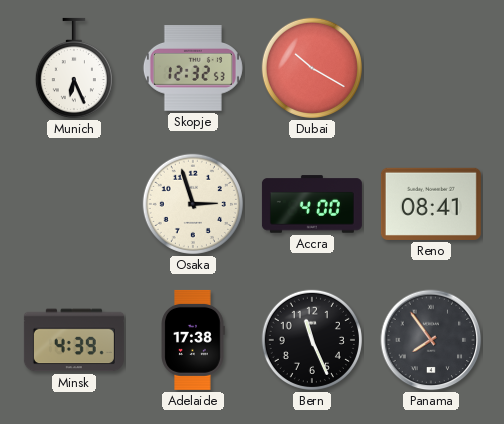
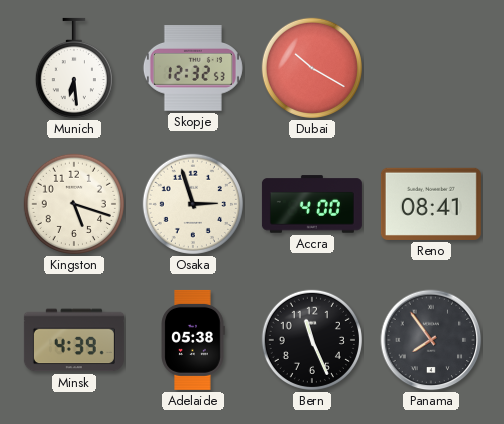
Munich: 6:26 -> 6:29
Kingston: none -> 5:18
Adelaide: 17:38 -> 05:38
